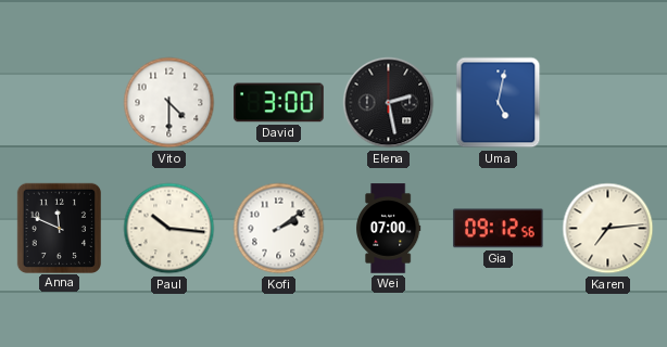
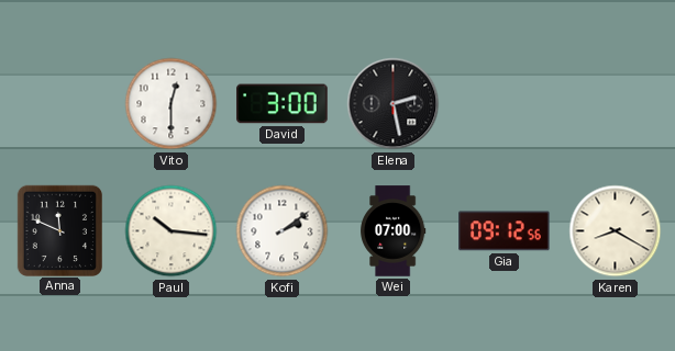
Vito: 4:30 -> 12:30
Uma: 5:02 -> none
Karen: 7:14 -> 8:20
